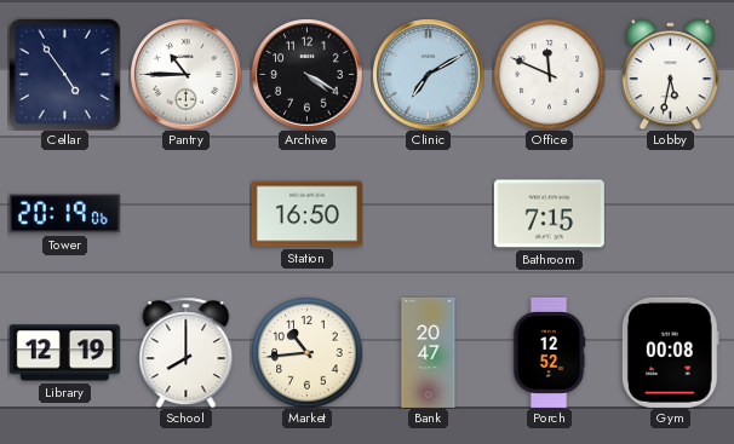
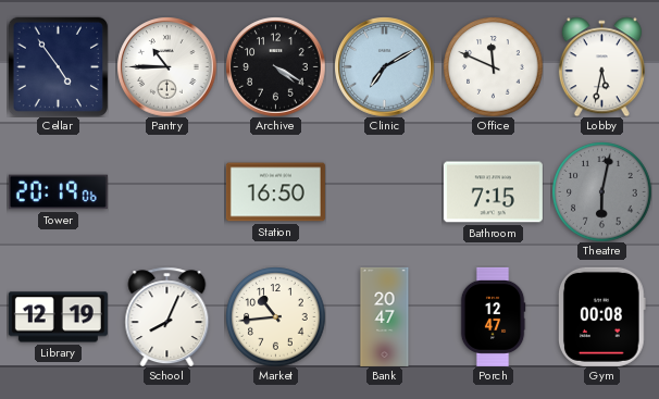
Theatre: none -> 6:02
School: 8:00 -> 8:04
Porch: 12:52 -> 12:47
